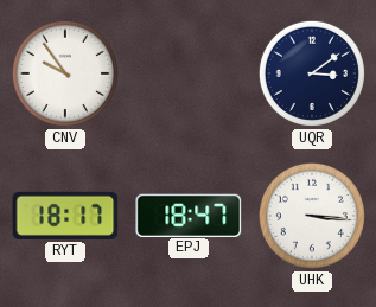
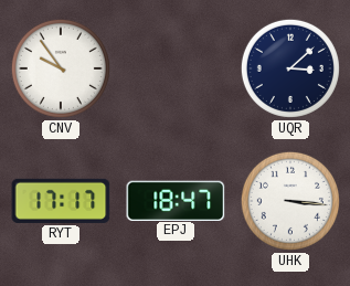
UQR: 3:09 -> 3:08
RYT: 18:17 -> 17:17
